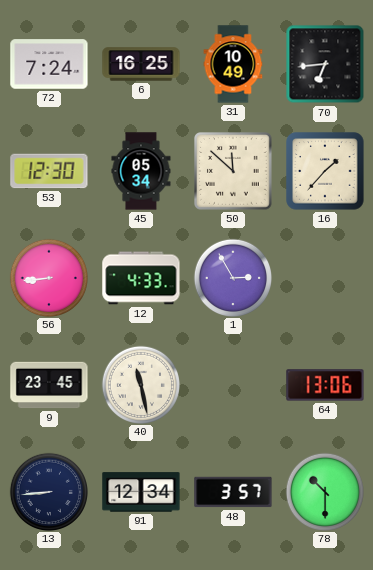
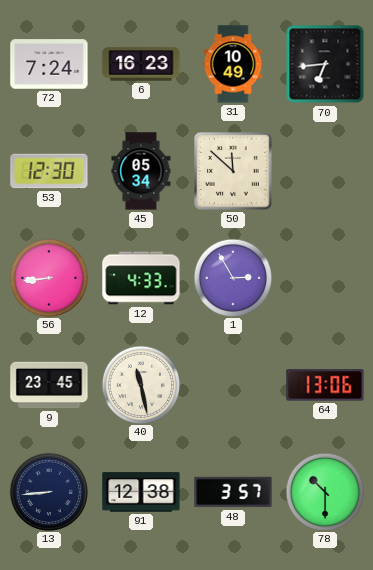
6: 16:25 -> 16:23
16: 1:37 -> none
91: 12:34 -> 12:38
